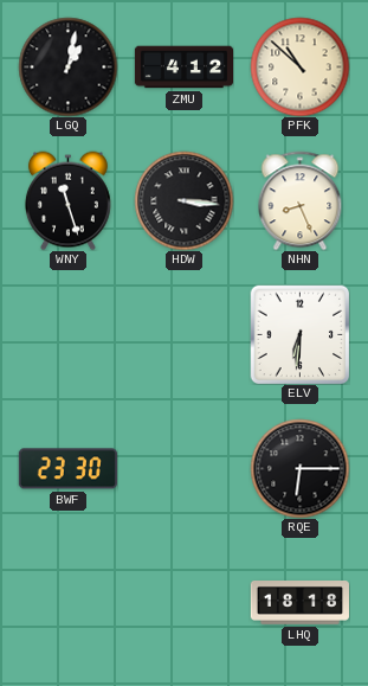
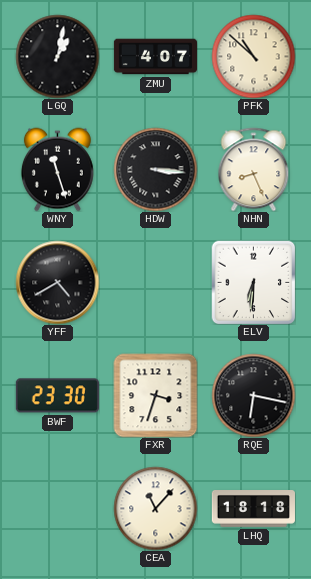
ZMU: 4:12 -> 4:07
YFF: none -> 4:40
FXR: none -> 3:33
RQE: 6:15 -> 6:17
CEA: none -> 11:07
